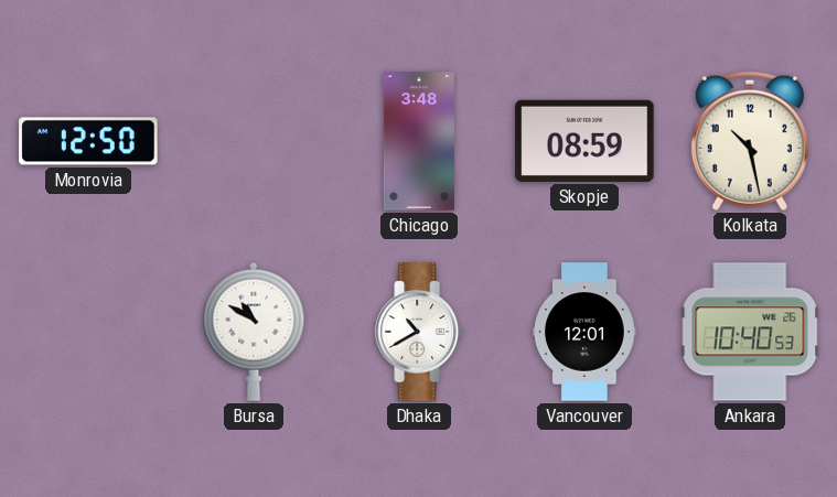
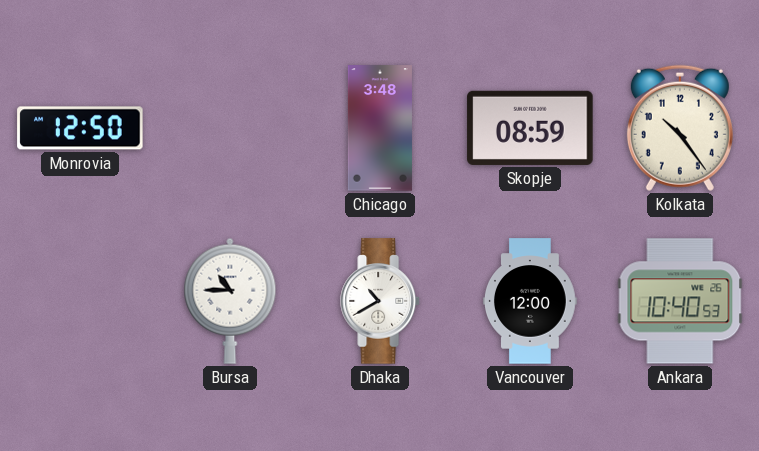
Kolkata: 10:28 -> 10:24
Bursa: 10:50 -> 10:45
Vancouver: 12:01 -> 12:00
